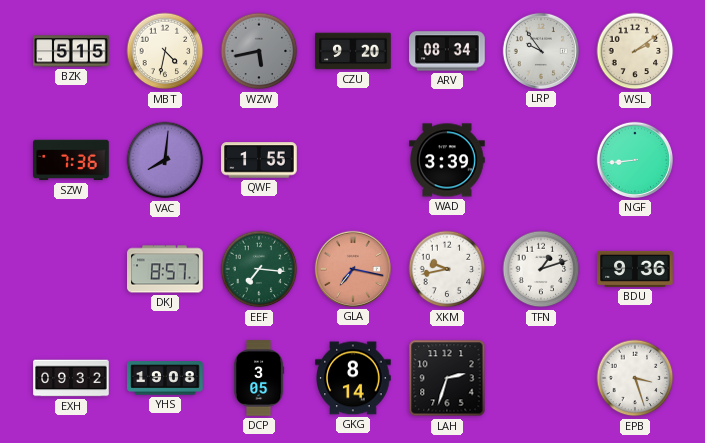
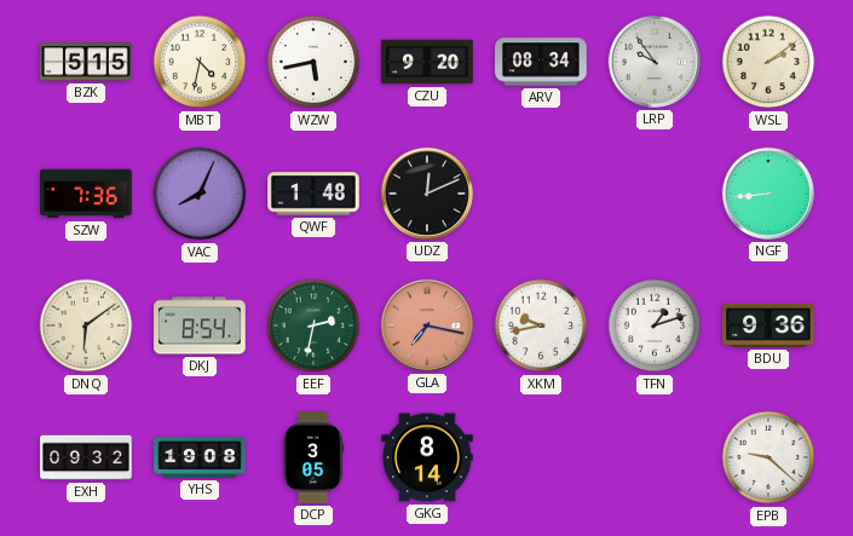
WZW dial: grey -> white
VAC: 8:01 -> 8:04
QWF: 1:55 -> 1:48
UDZ: none -> 12:11
WAD: 3:39 -> none
DNQ: none -> 6:09
DKJ: 8:57 -> 8:54
EEF: 7:16 -> 2:32
LAH: 2:33 -> none
EPB: 3:27 -> 9:22
